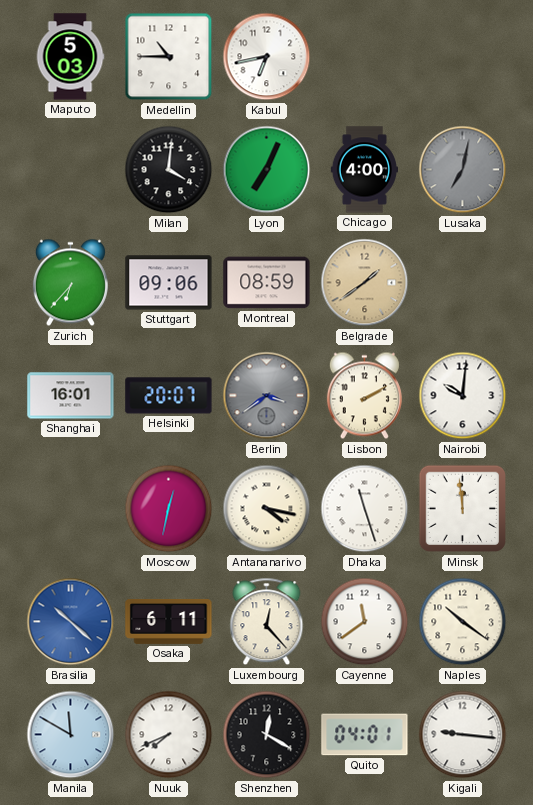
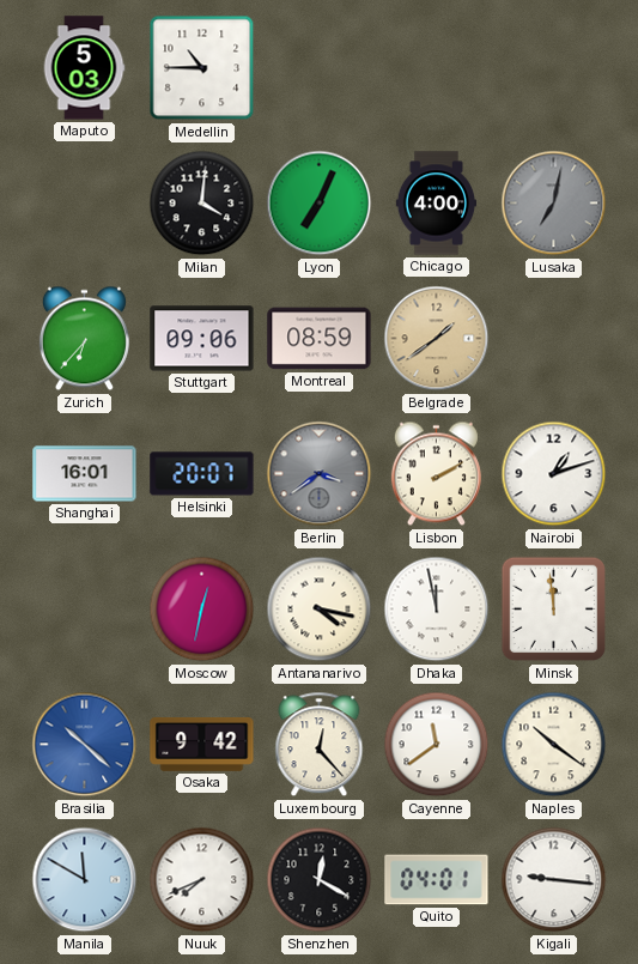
Kabul: 6:43 -> none
Nairobi: 10:01 -> 1:12
Dhaka: 11:27 -> 11:58
Osaka: 6:11 -> 9:42
